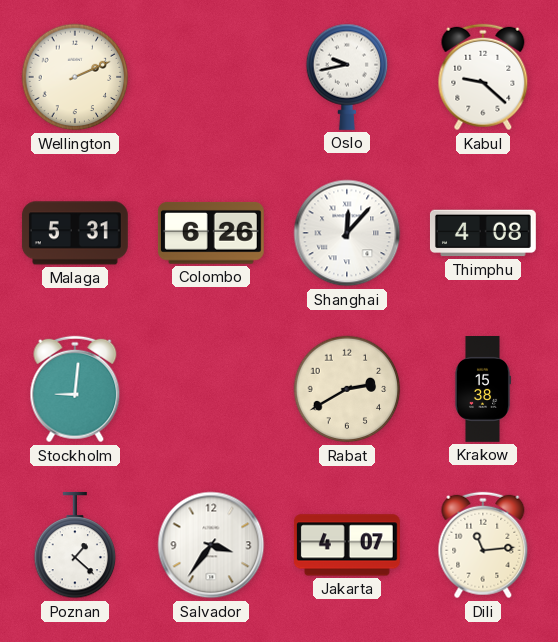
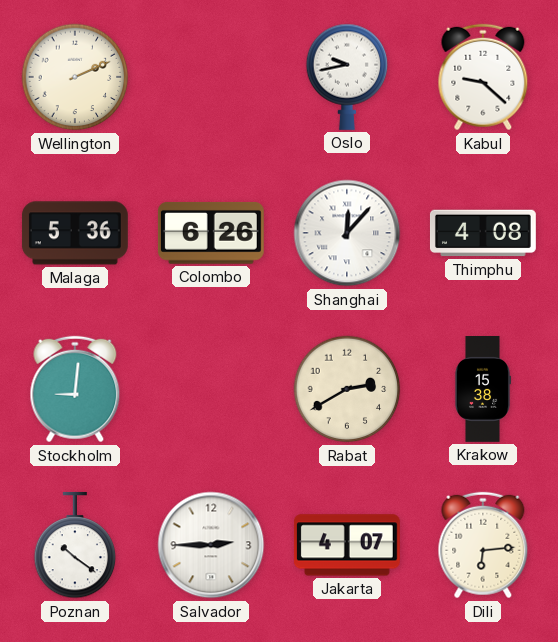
Malaga: 5:31 -> 5:36
Poznan: 1:22 -> 10:21
Salvador: 3:36 -> 2:45
Dili: 11:14 -> 6:14
